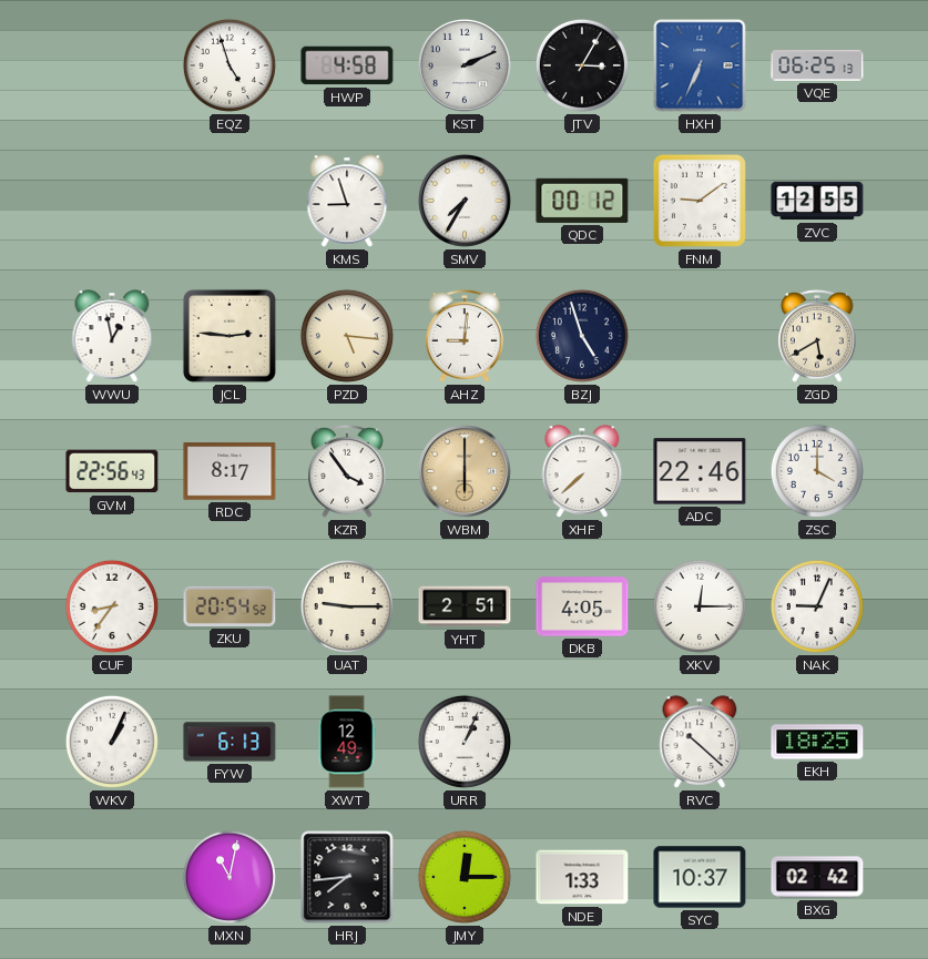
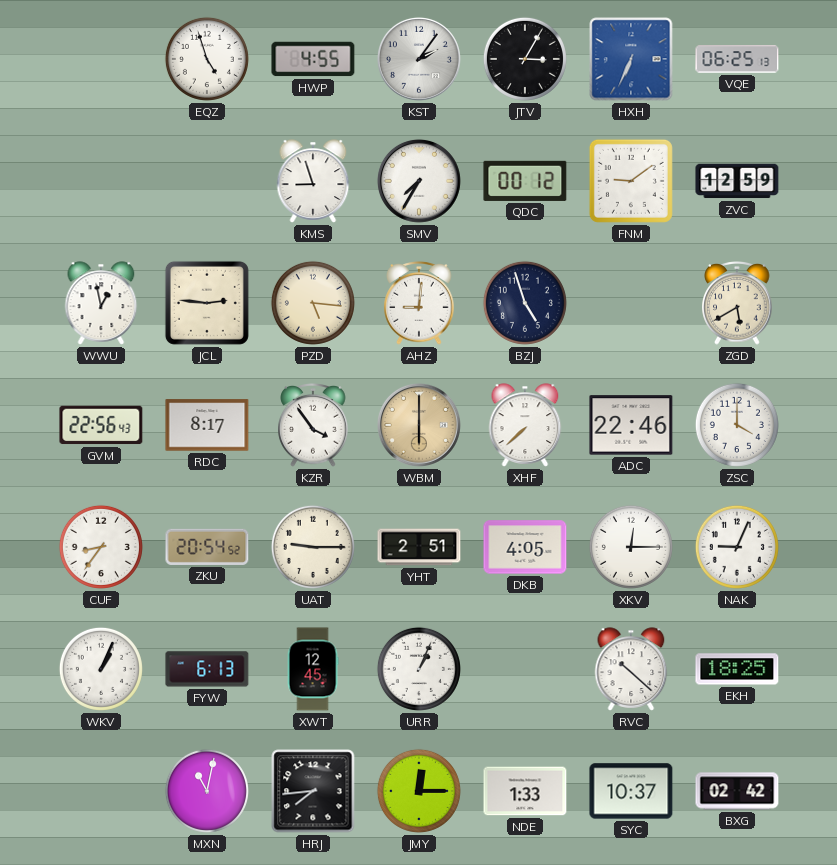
HWP: 4:58 -> 4:55
KST: 2:11 -> 2:06
ZVC: 12:55 -> 12:59
XWT: 12:49 -> 12:45
